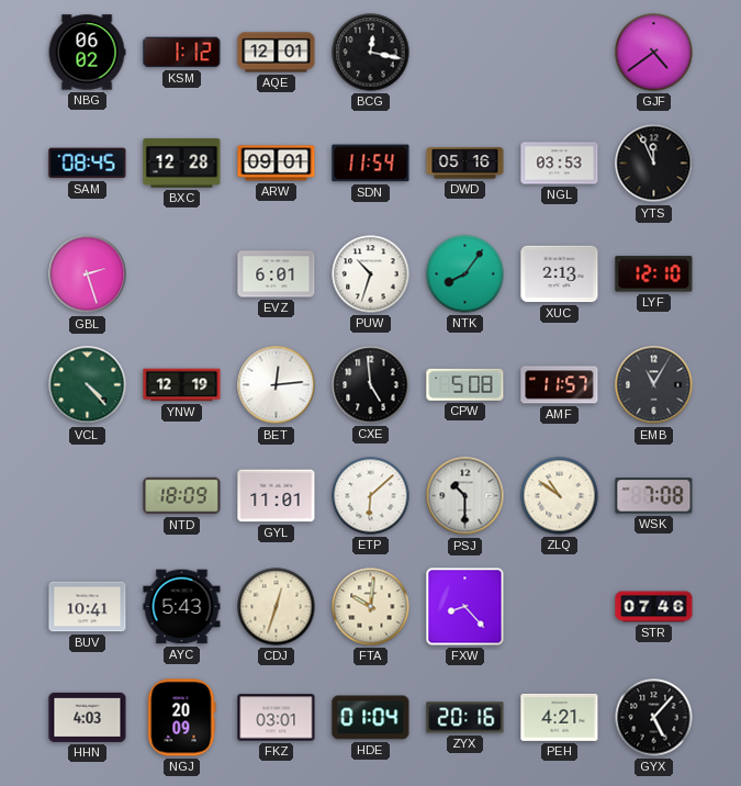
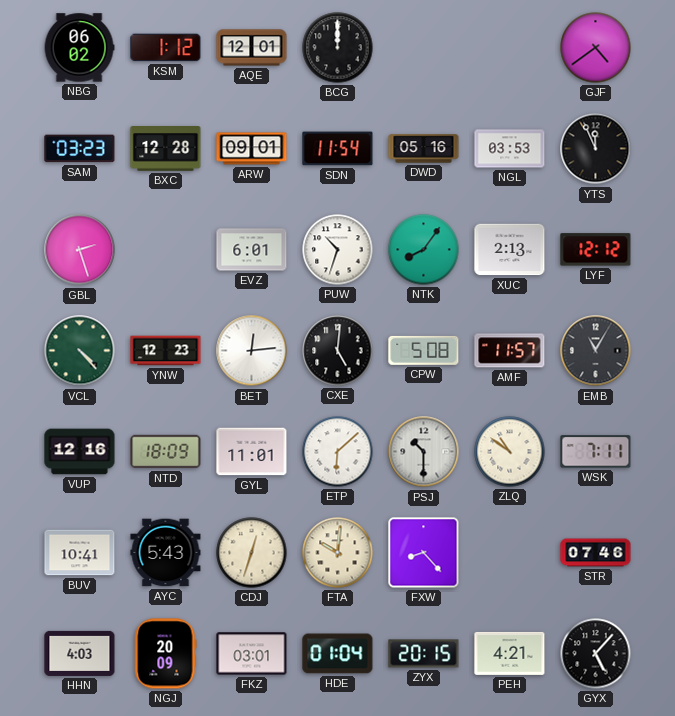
BCG: 12:17 -> 12:00
SAM: 08:45 -> 03:23
LYF: 12:10 -> 12:12
YNW: 12:19 -> 12:23
CXE: 4:59 -> 5:01
VUP: none -> 12:16
WSK: 7:08 -> 7:11
ZYX: 20:16 -> 20:15
